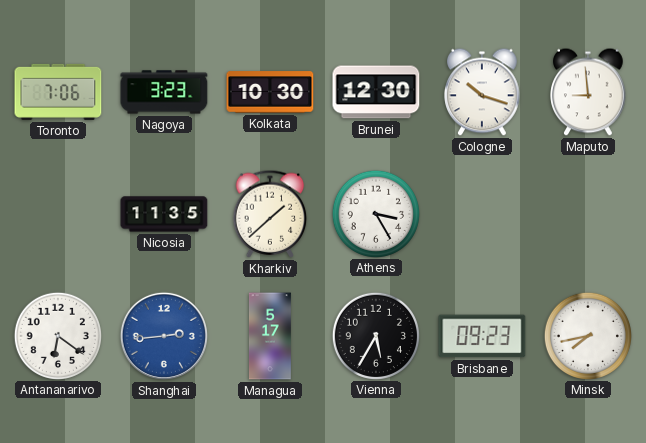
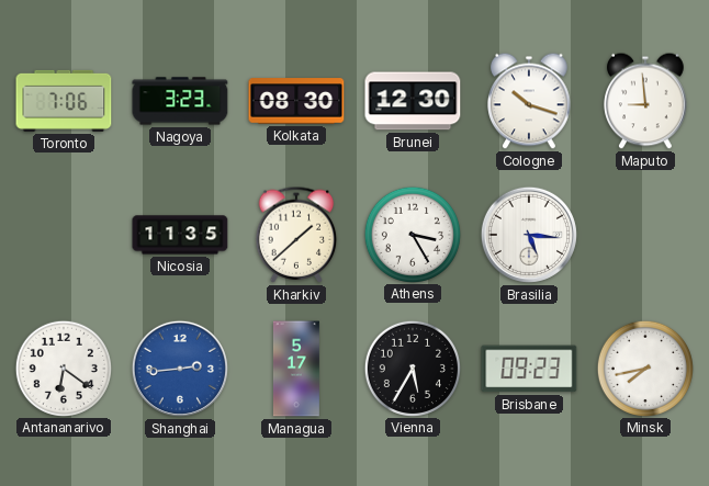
Kolkata: 10:30 -> 08:30
Brasilia: none -> 5:16
